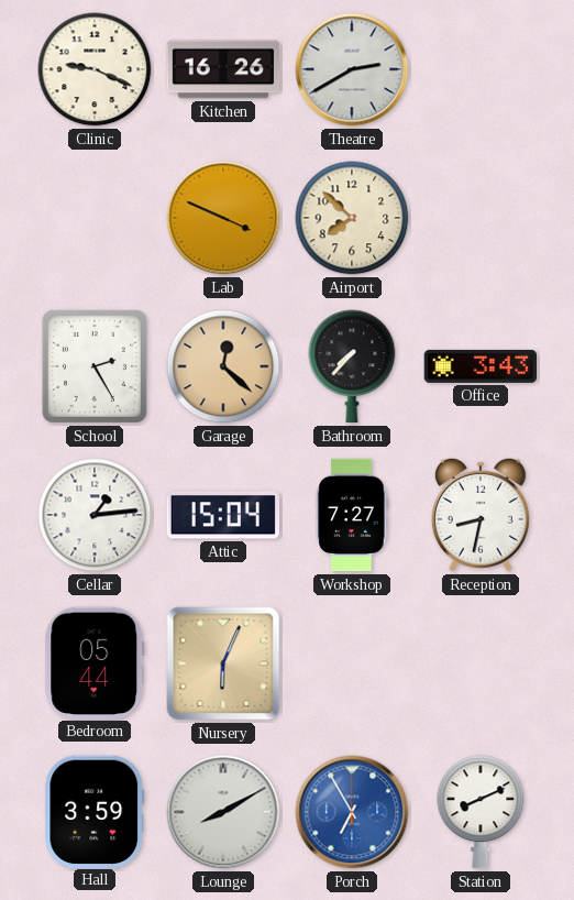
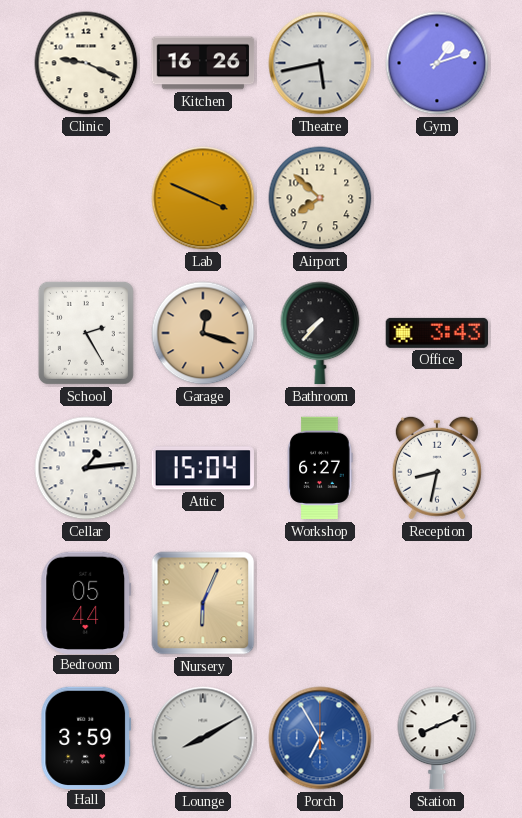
Theatre: 2:40 -> 5:43
Gym: none -> 1:12
Garage: 12:22 -> 12:18
Workshop: 7:27 -> 6:27
